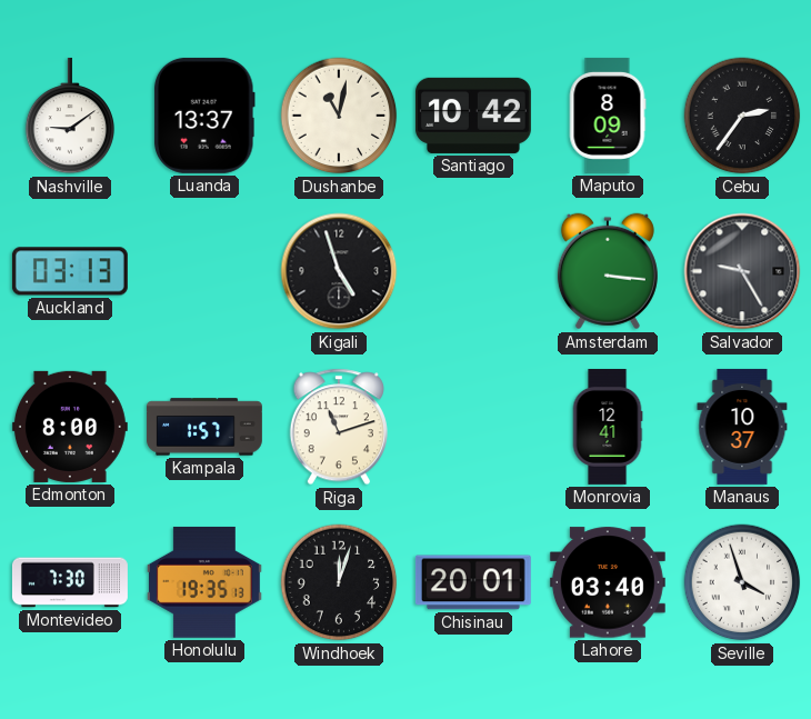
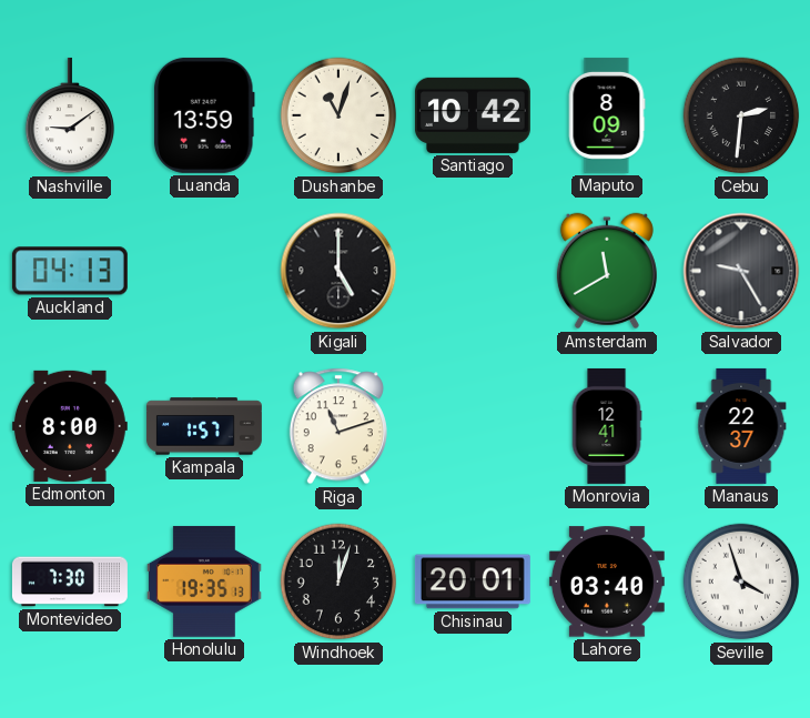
Luanda: 13:37 -> 13:59
Dushanbe: 11:02 -> 11:03
Cebu: 2:36 -> 2:31
Auckland: 03:13 -> 04:13
Kigali: 4:57 -> 5:00
Amsterdam: 3:16 -> 11:40
Manaus: 10:37 -> 22:37
